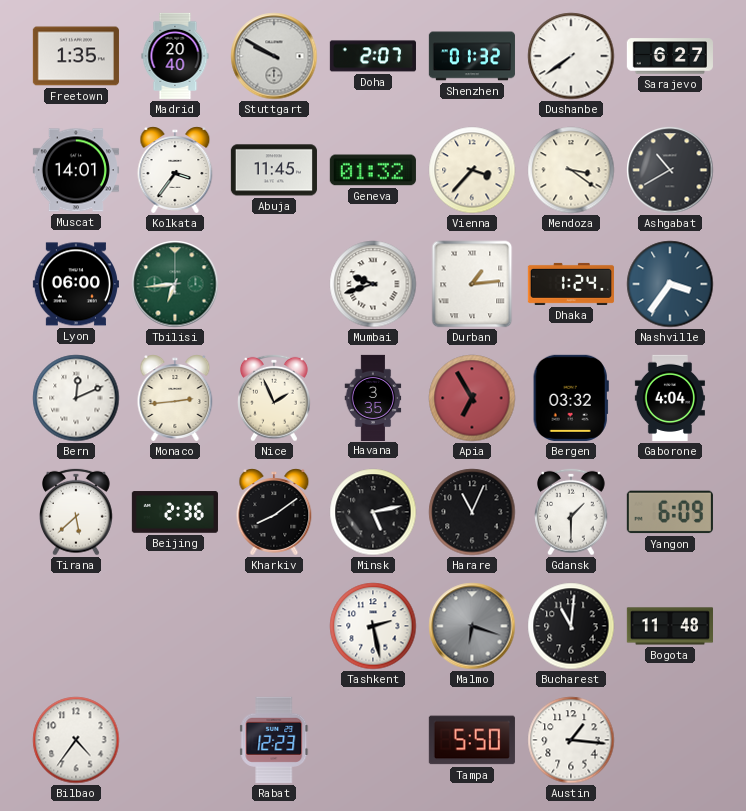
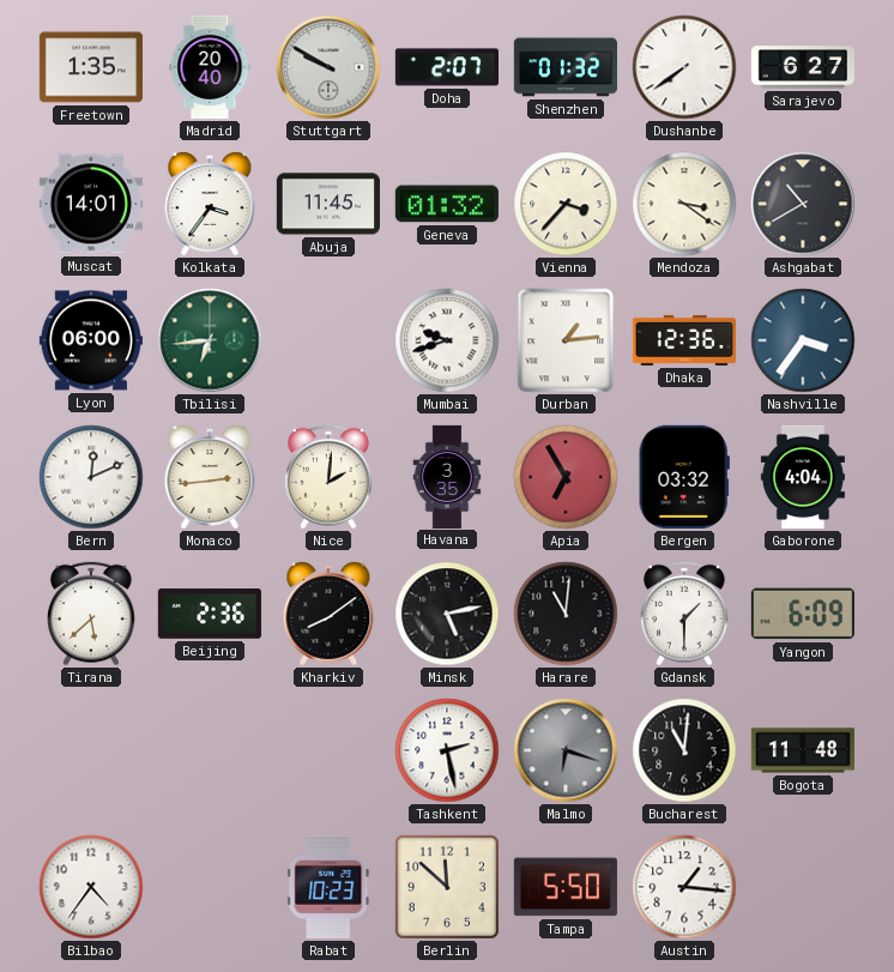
Dhaka: 1:24 -> 12:36
Nice: 1:56 -> 2:01
Harare: 11:04 -> 11:01
Rabat: 12:23 -> 10:23
Berlin: none -> 11:52
